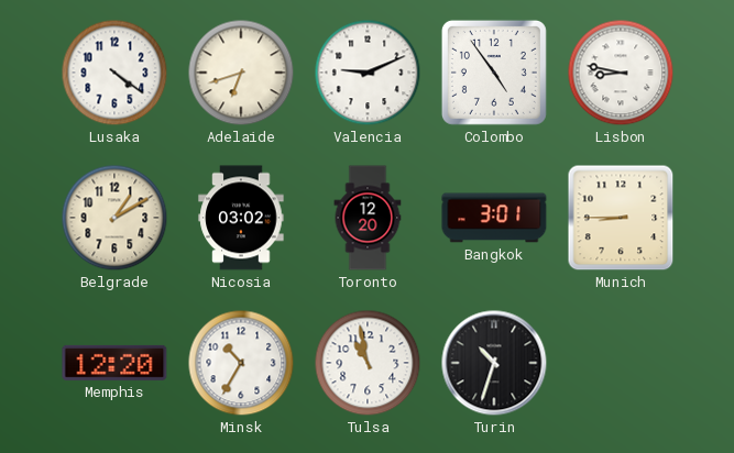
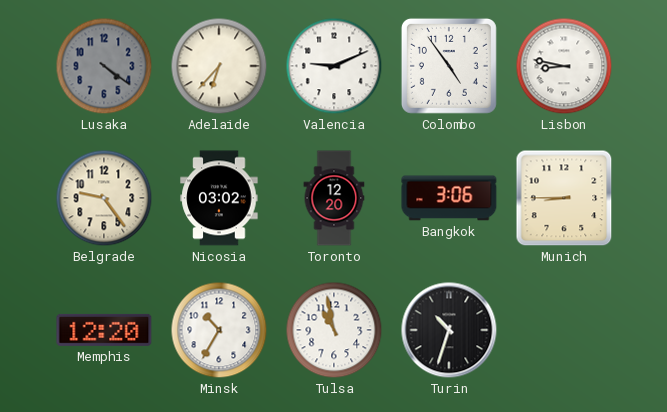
Lusaka dial: white -> grey
Adelaide: 6:42 -> 6:37
Belgrade: 1:10 -> 9:24
Bangkok: 3:01 -> 3:06
